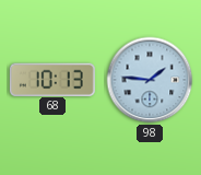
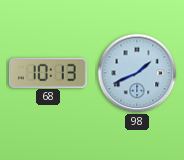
98: 1:46 -> 1:41
